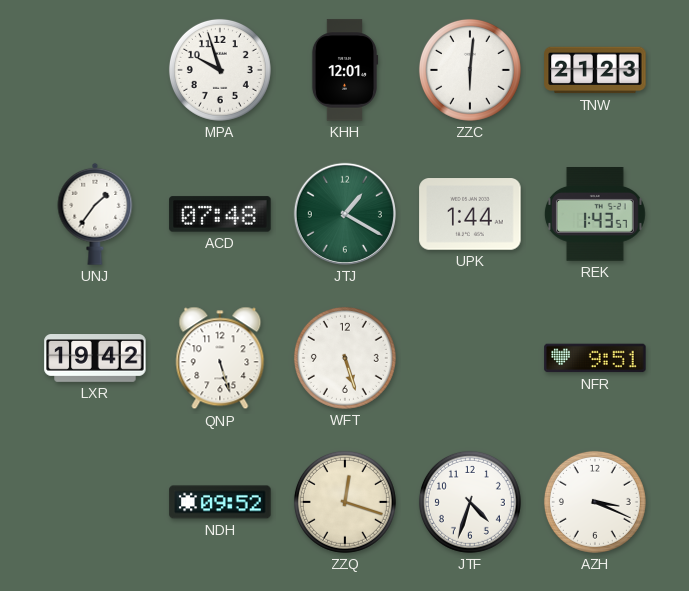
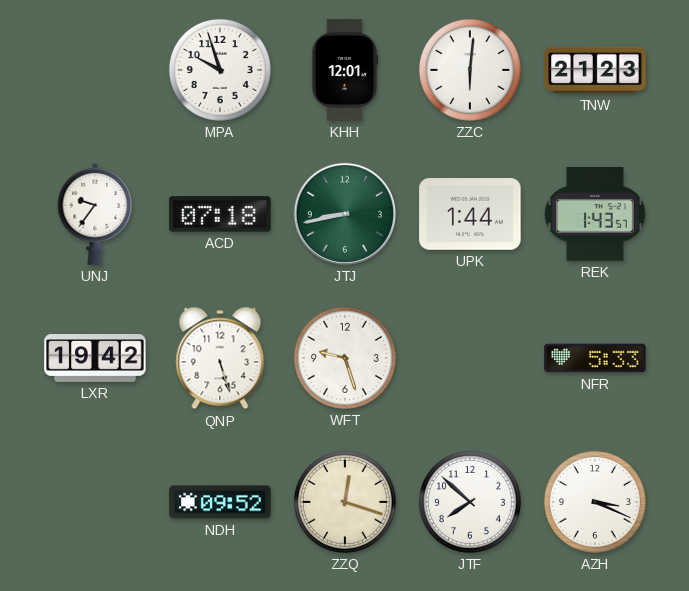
UNJ: 1:36 -> 9:36
ACD: 07:48 -> 07:18
JTJ: 1:20 -> 8:43
WFT: 5:27 -> 9:27
NFR: 9:51 -> 5:33
JTF: 4:33 -> 7:52
